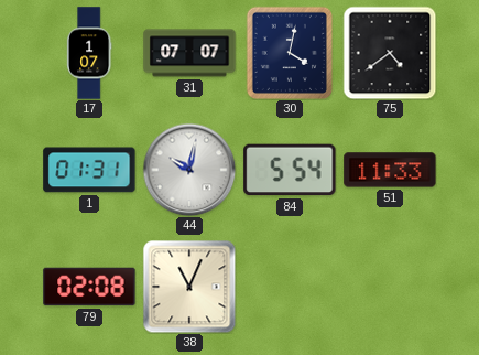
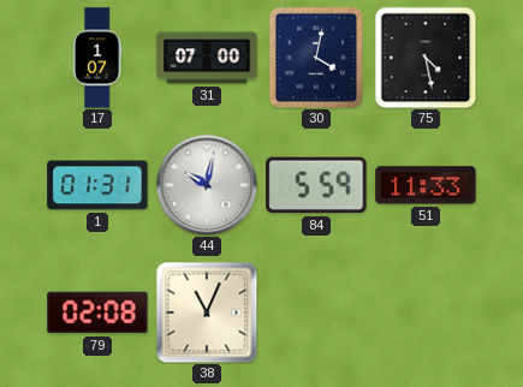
31: 07:07 -> 07:00
75: 4:39 -> 4:28
84: 5:54 -> 5:59
